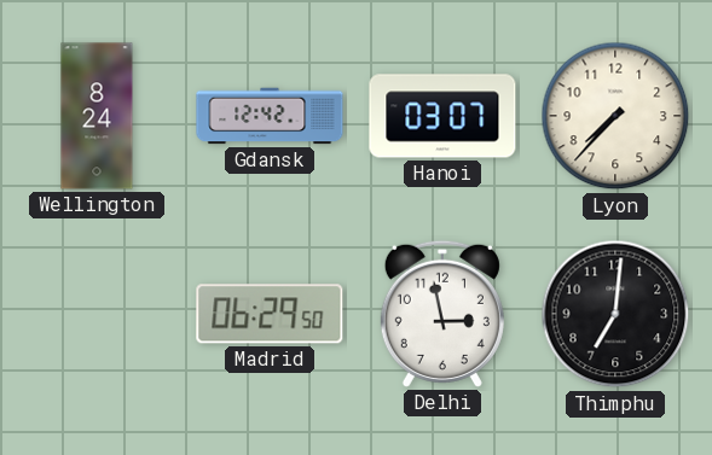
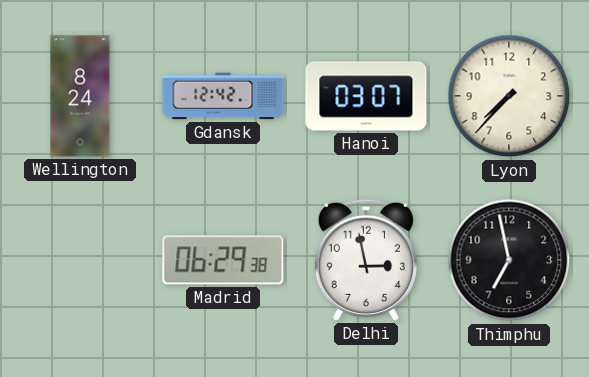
Madrid: 06:29:50 -> 06:29:38
Thimphu: 7:01 -> 6:58
